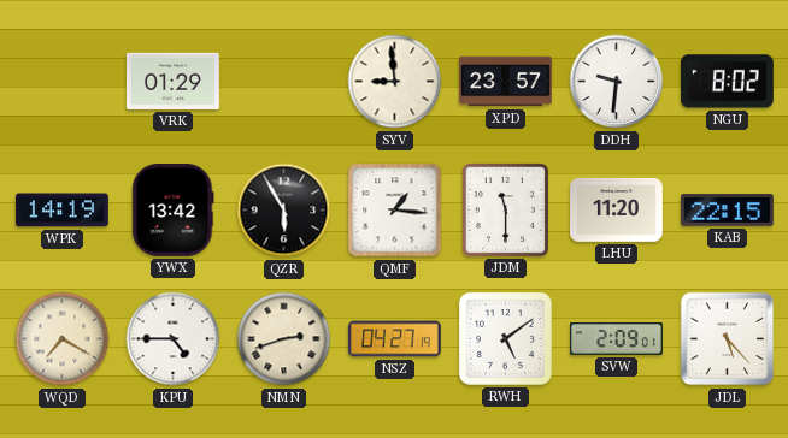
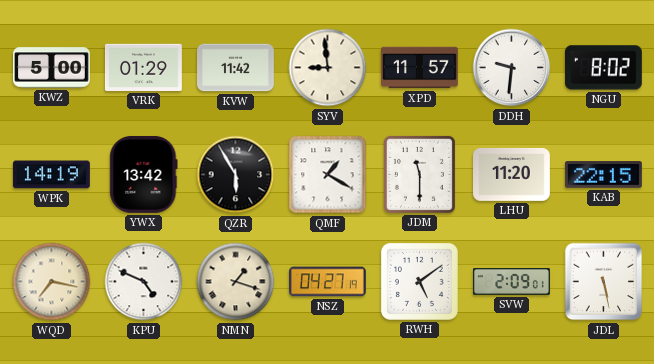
KWZ: none -> 5:00
KVW: none -> 11:42
XPD: 23:57 -> 11:57
QMF: 1:16 -> 1:20
WQD: 7:20 -> 7:17
KPU: 4:45 -> 4:49
NMN: 2:42 -> 1:18
JDL: 5:23 -> 5:28
